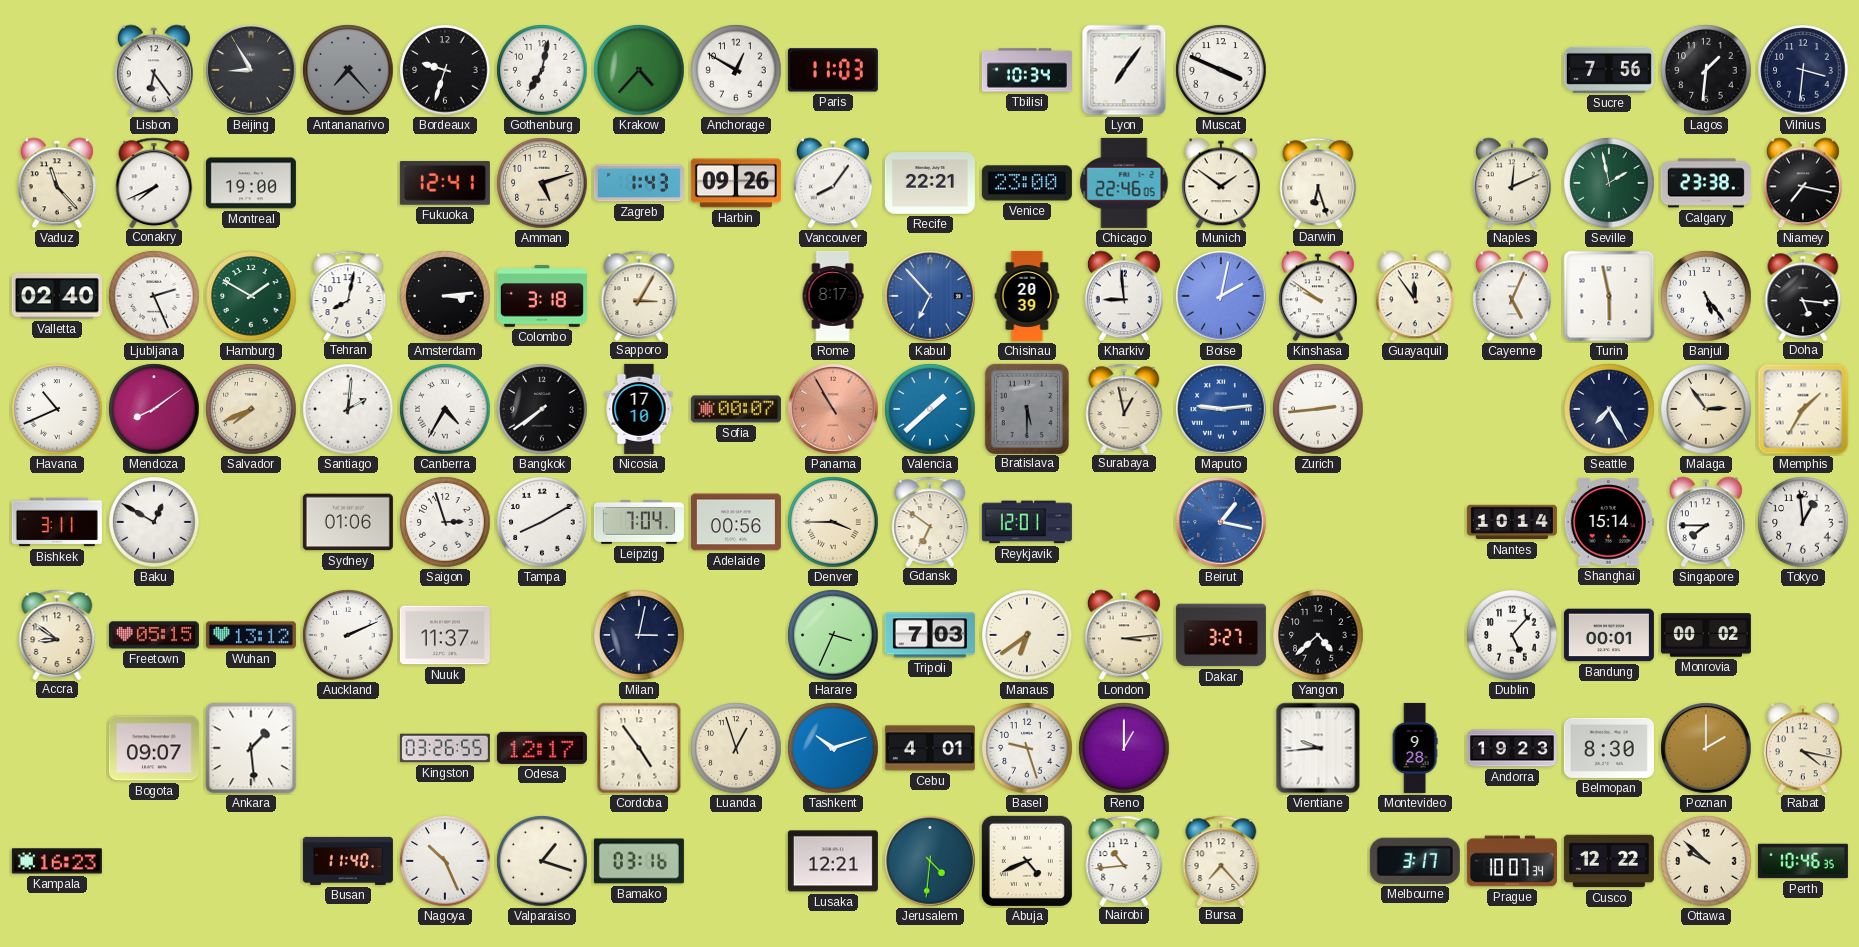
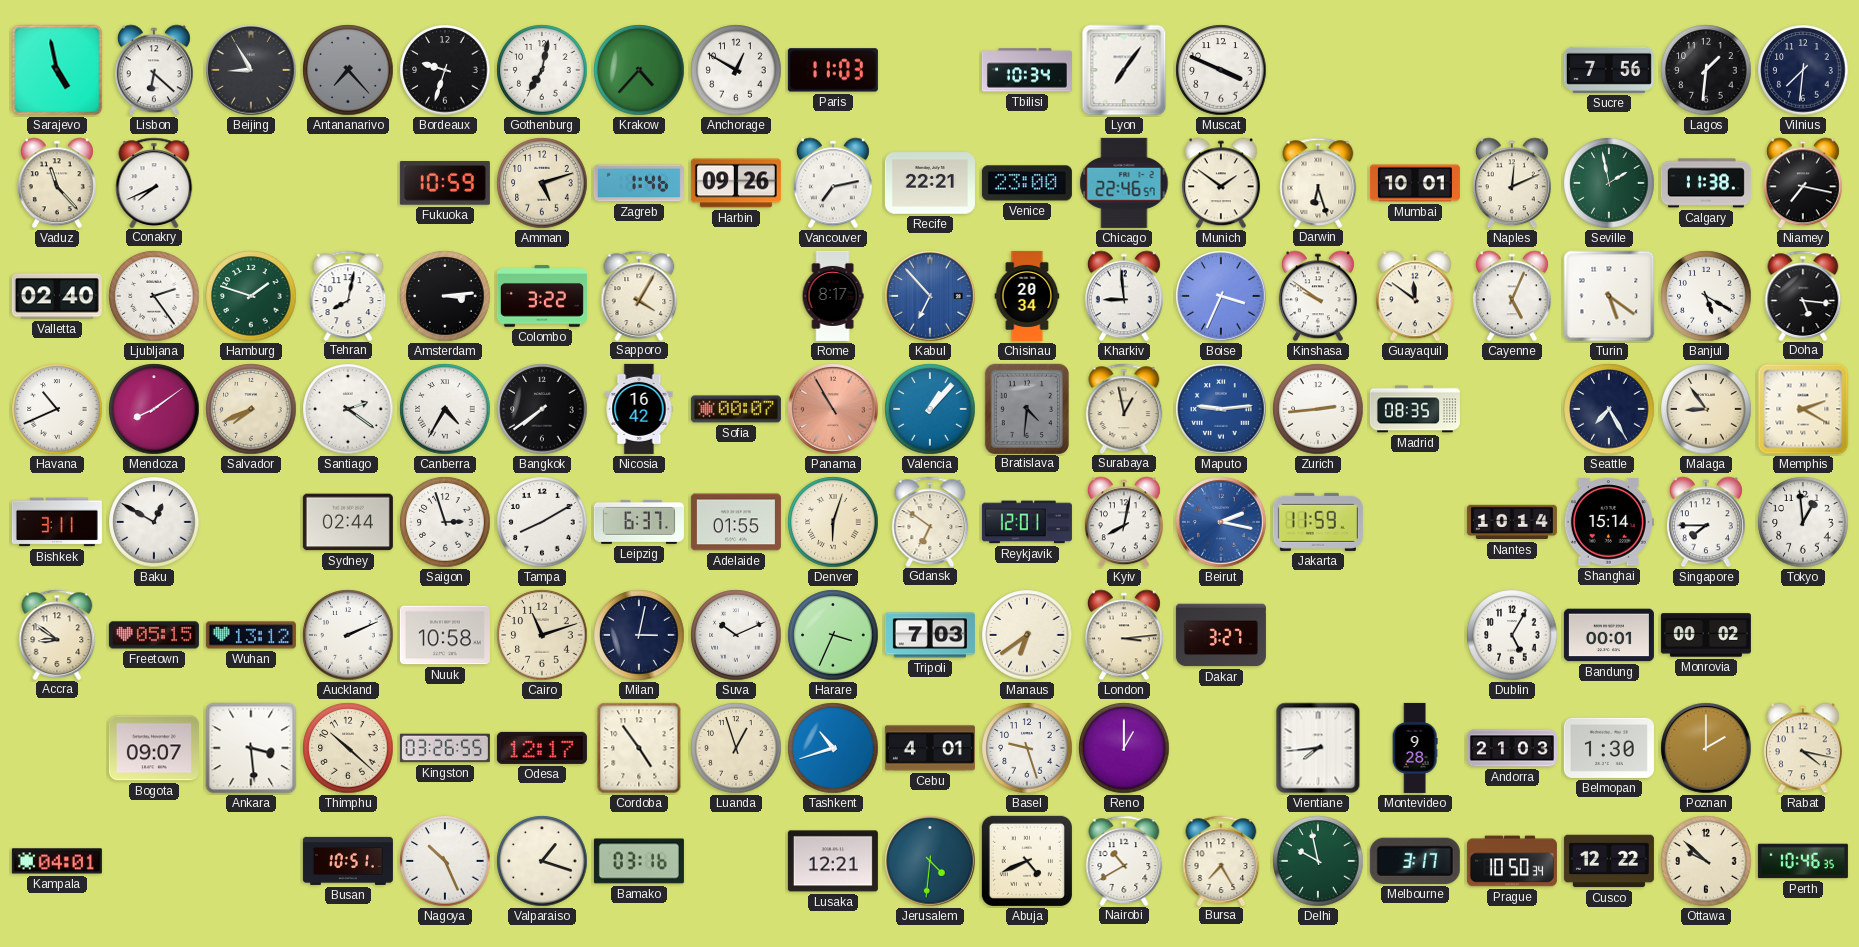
Sarajevo: none -> 4:58
Lisbon: 6:24 -> 6:22
Vilnius: 3:31 -> 7:31
Montreal: 19:00 -> none
Fukuoka: 12:41 -> 10:59
Zagreb: 1:43 -> 1:46
Vancouver: 8:06 -> 7:13
Chicago: 22:46:05 -> 22:46:57
Mumbai: none -> 10:01
Calgary: 23:38 -> 11:38
Ljubljana: 2:26 -> 2:24
Hamburg: 1:50 -> 1:48
Colombo: 3:18 -> 3:22
Sapporo: 3:05 -> 4:05
Chisinau: 20:39 -> 20:34
Boise: 2:02 -> 3:34
Guayaquil: 11:54 -> 11:51
Turin: 5:58 -> 5:21
Banjul: 5:24 -> 5:20
Santiago: 2:01 -> 2:21
Nicosia: 17:10 -> 16:42
Valencia: 1:38 -> 1:07
Bratislava: 5:30 -> 4:31
Madrid: none -> 08:35
Malaga: 2:54 -> 8:54
Memphis: 1:35 -> 2:20
Sydney: 01:06 -> 02:44
Leipzig: 7:04 -> 6:37
Adelaide: 00:56 -> 01:55
Denver: 3:45 -> 6:03
Kyiv: none -> 8:02
Beirut: 1:17 -> 2:17
Jakarta: none -> 11:59
Nuuk: 11:37 -> 10:58
Cairo: none -> 11:12
Suva: none -> 10:11
Yangon: 4:38 -> none
Dublin: 5:07 -> 5:05
Ankara: 1:29 -> 3:29
Thimphu: none -> 10:22
Tashkent: 10:12 -> 10:42
Vientiane: 9:44 -> 7:44
Andorra: 19:23 -> 21:03
Belmopan: 8:30 -> 1:30
Kampala: 16:23 -> 04:01
Busan: 11:40 -> 10:51
Nairobi: 10:44 -> 10:40
Bursa: 7:23 -> 7:25
Delhi: none -> 9:58
Prague: 10:07 -> 10:50
